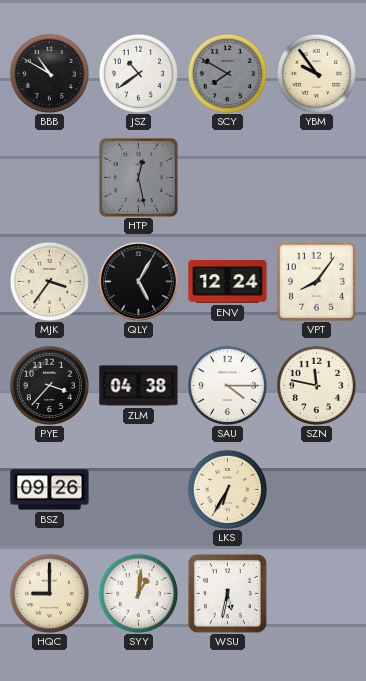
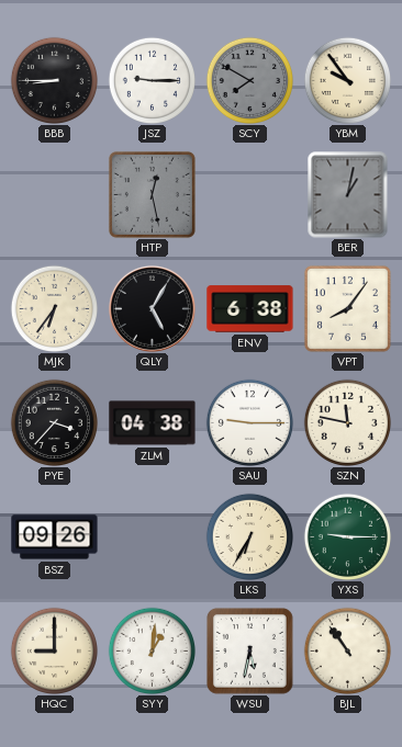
BBB: 10:50 -> 8:45
JSZ: 10:39 -> 9:15
BER: none -> 1:02
MJK: 3:36 -> 6:36
ENV: 12:24 -> 6:38
SAU: 4:15 -> 9:15
YXS: none -> 9:15
BJL: none -> 10:54
